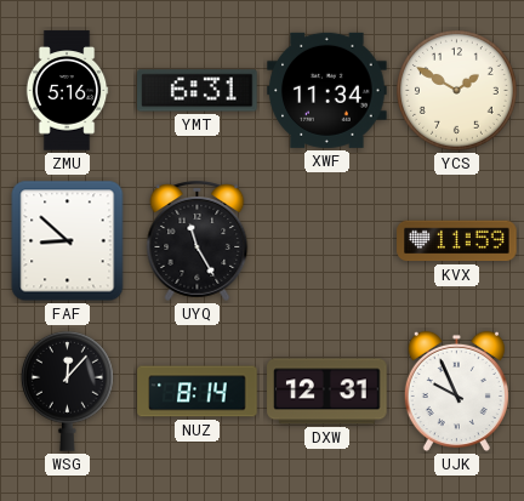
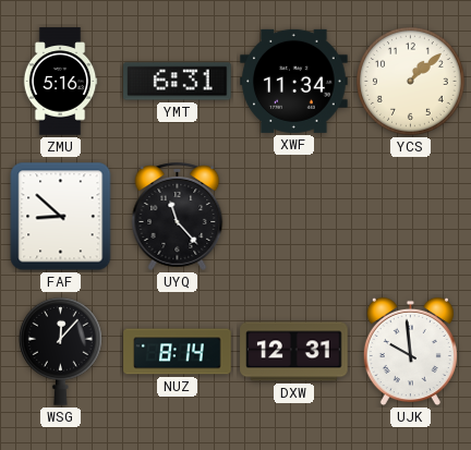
YCS: 1:50 -> 1:08
UYQ: 11:25 -> 11:23
KVX: 11:59 -> none
UJK: 9:56 -> 9:59
